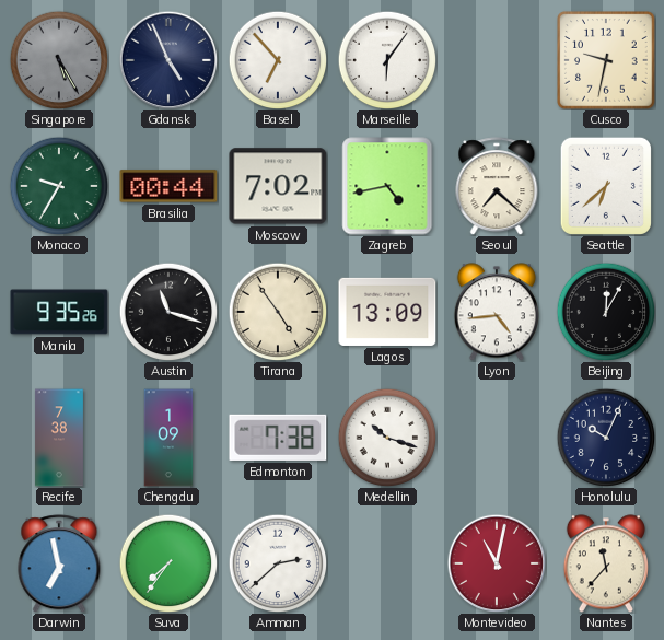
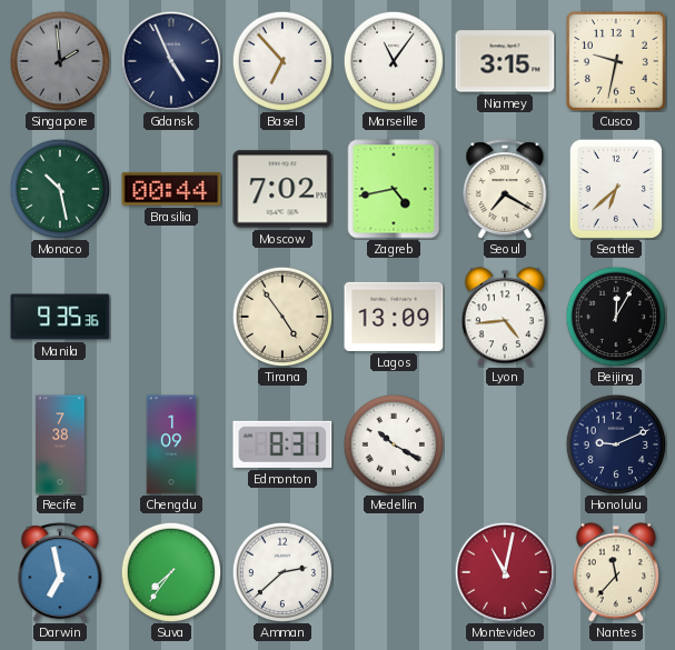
Singapore: 5:25 -> 1:59
Marseille: 6:06 -> 11:06
Niamey: none -> 3:15
Monaco: 9:35 -> 10:28
Seoul: 7:22 -> 7:20
Manila: 9:35:26 -> 9:35:36
Austin: 11:18 -> none
Edmonton: 7:38 -> 8:31
Medellin: 10:18 -> 10:20
Honolulu: 10:04 -> 9:11
